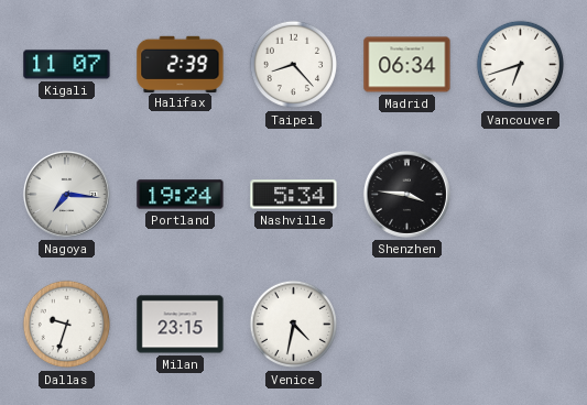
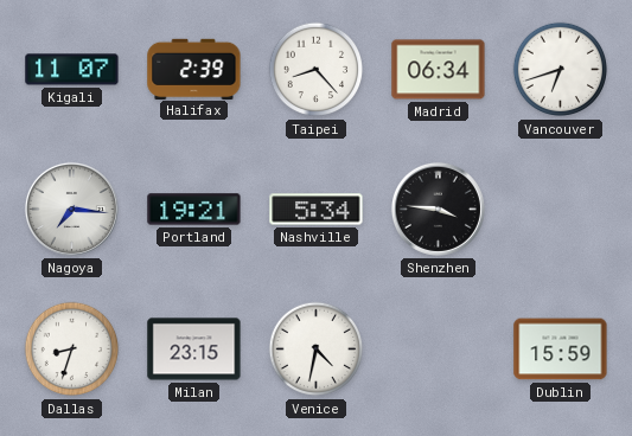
Portland: 19:24 -> 19:21
Dallas: 9:33 -> 8:33
Dublin: none -> 15:59
